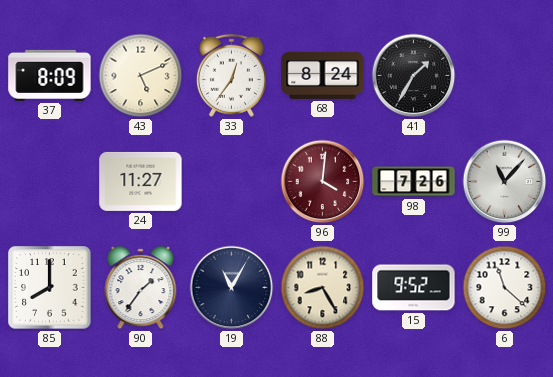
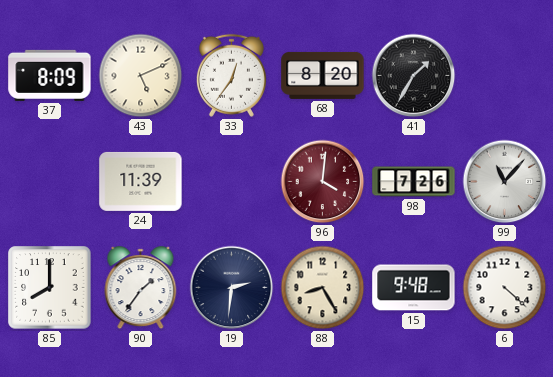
68: 8:24 -> 8:20
24: 11:27 -> 11:39
19: 11:05 -> 2:31
15: 9:52 -> 9:48
6: 11:22 -> 4:22
